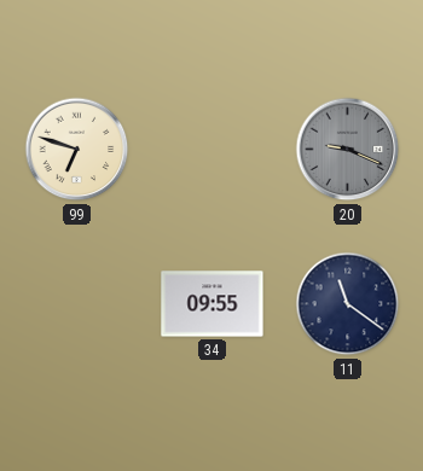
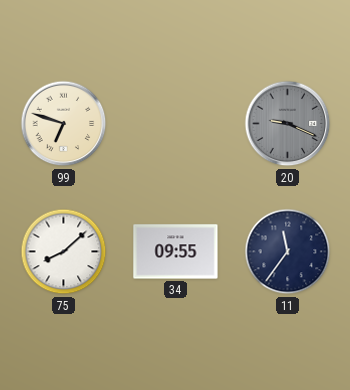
75: none -> 8:08
11: 11:21 -> 11:36
